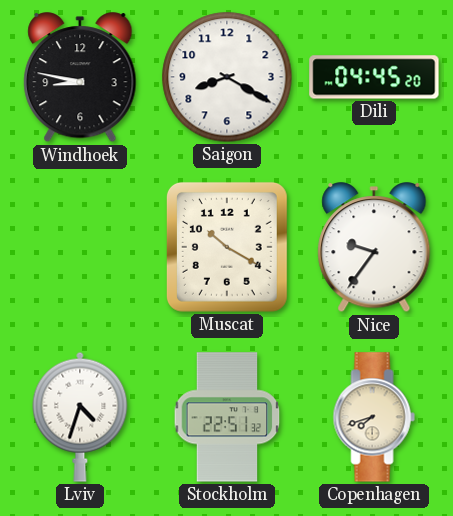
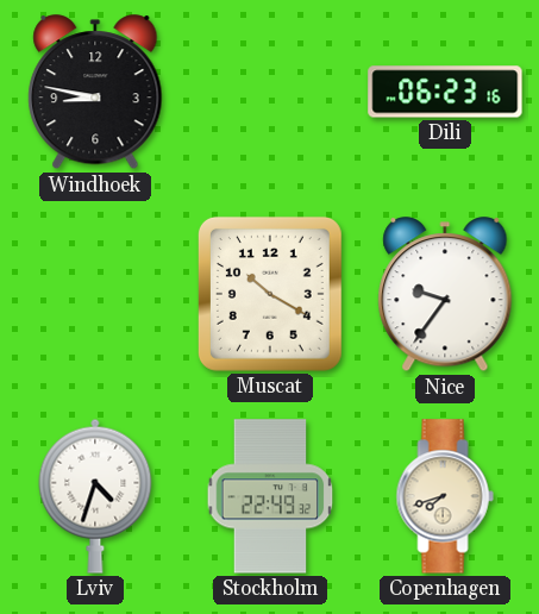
Saigon: 8:20 -> none
Dili: 04:45 -> 06:23
Stockholm: 22:51 -> 22:49
